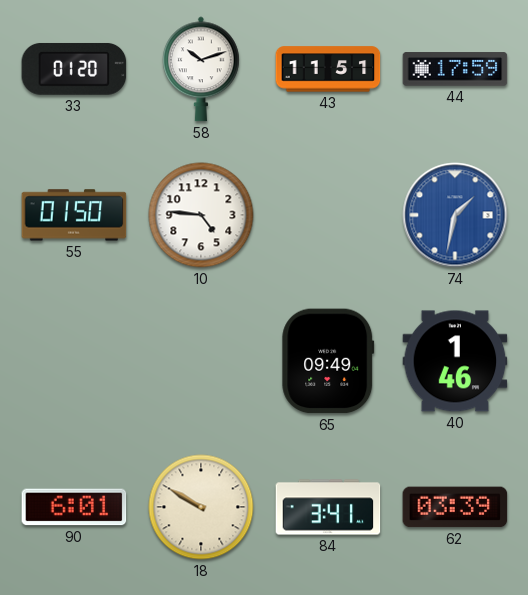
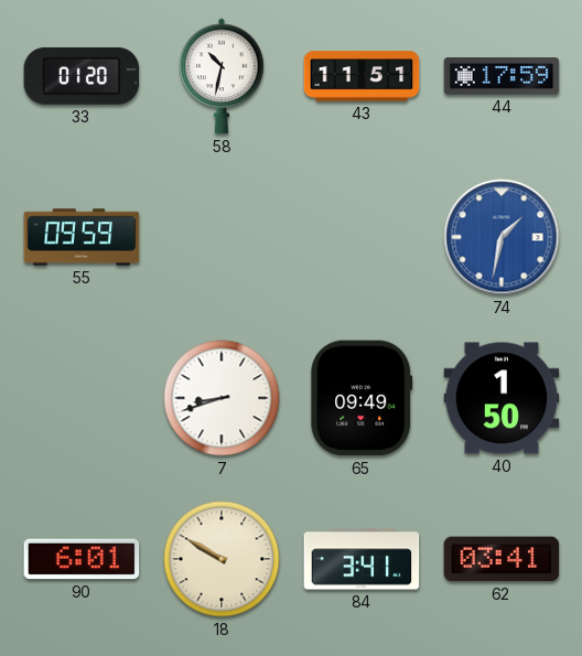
58: 10:12 -> 10:32
55: 01:50 -> 09:59
10: 4:46 -> none
7: none -> 8:42
40: 1:46 -> 1:50
62: 03:39 -> 03:41
